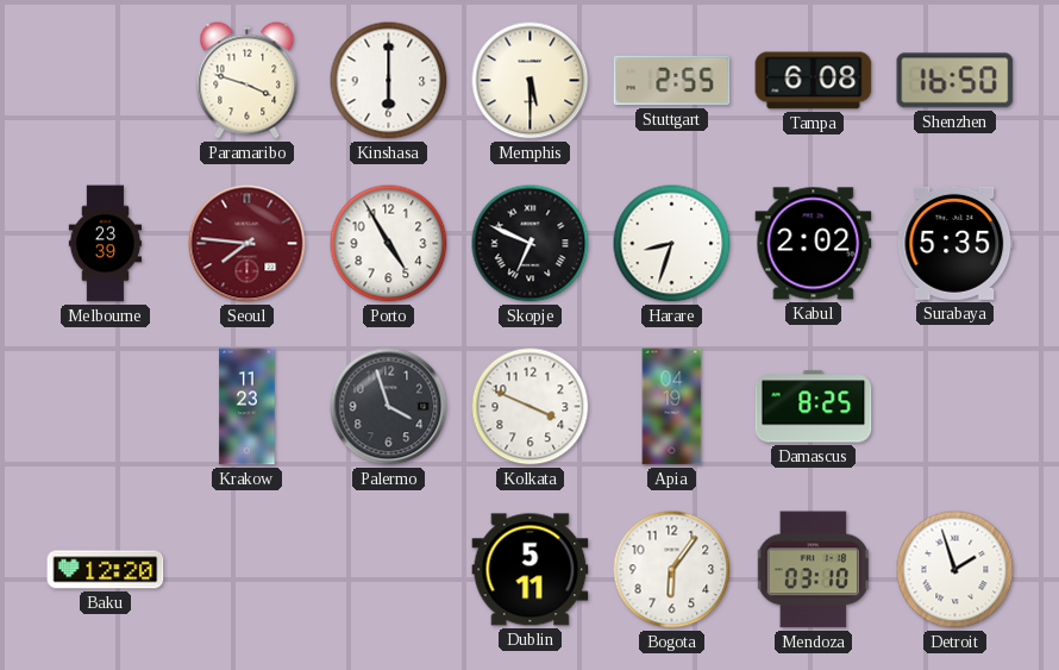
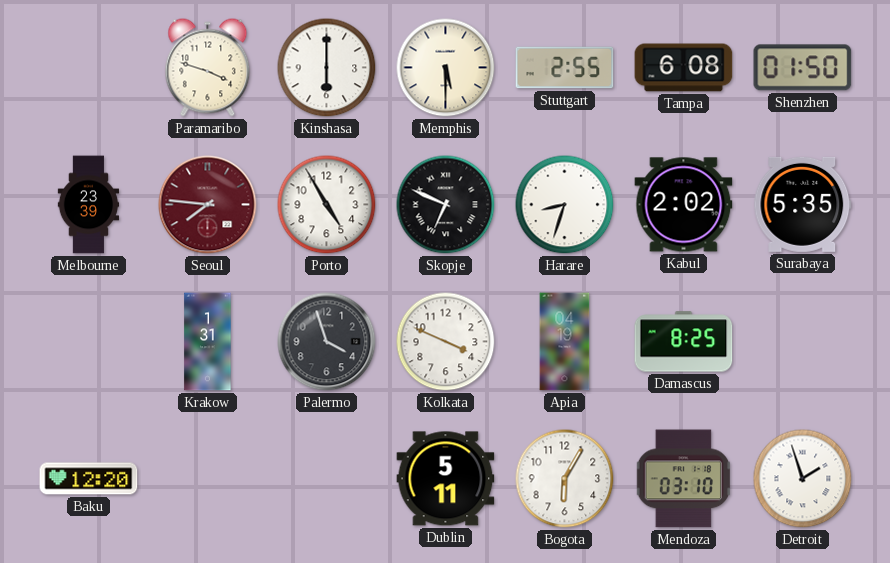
Shenzhen: 16:50 -> 01:50
Krakow: 11:23 -> 1:31
Bogota: 6:06 -> 6:05
